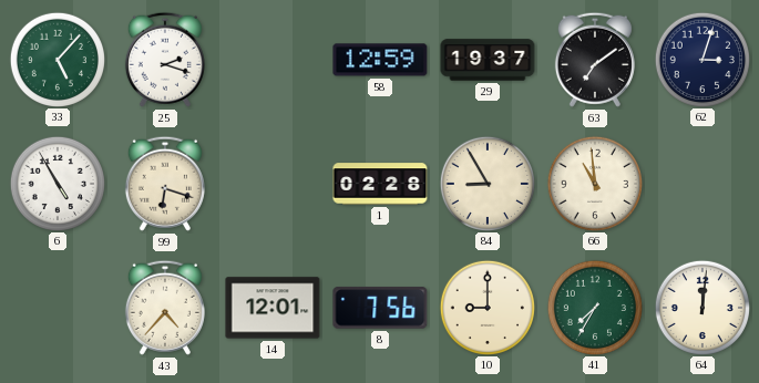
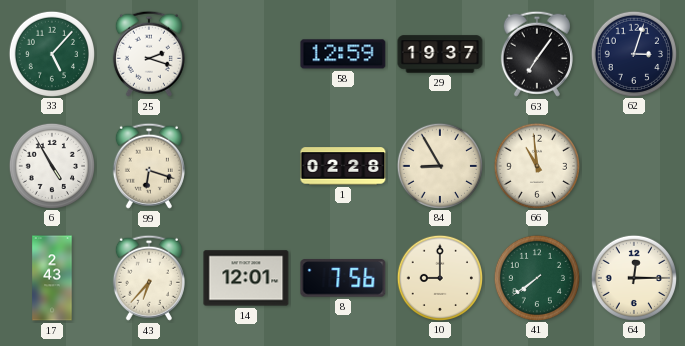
63: 7:09 -> 7:06
17: none -> 2:43
43: 4:37 -> 6:37
41: 7:35 -> 7:39
64: 12:01 -> 12:15
